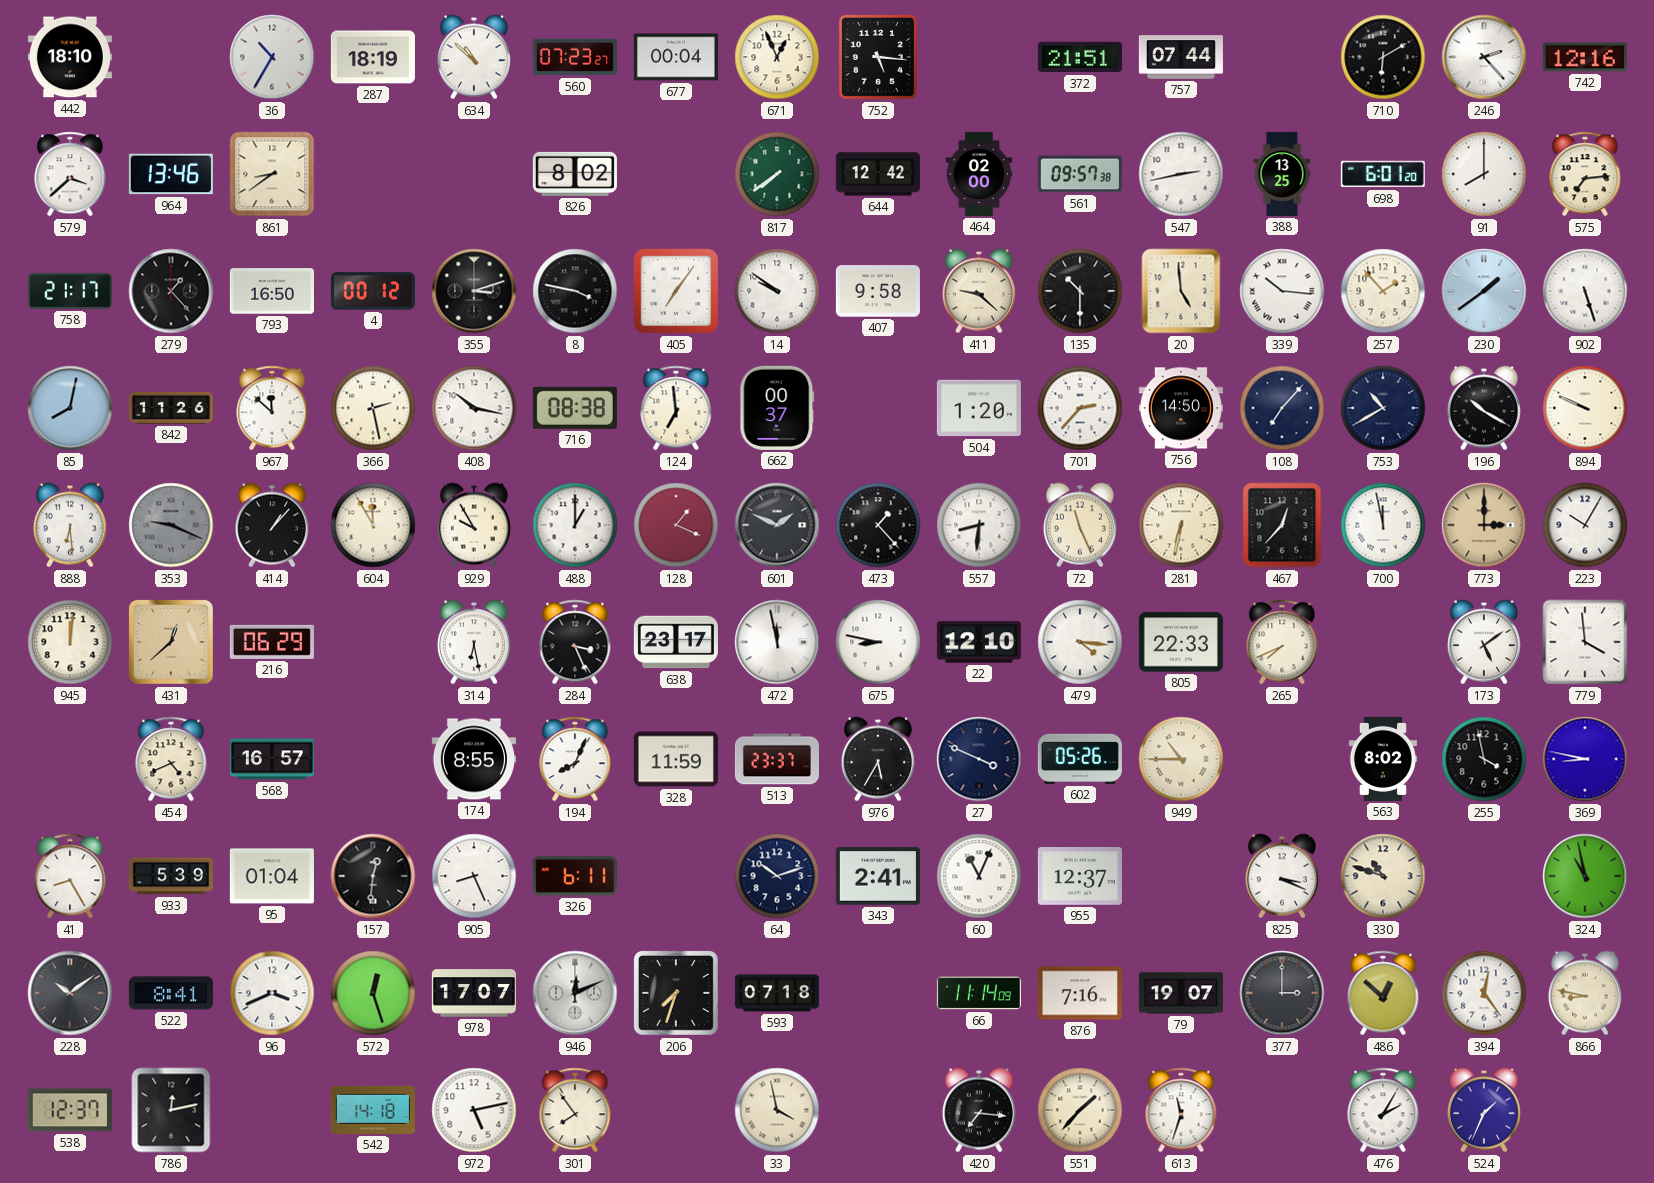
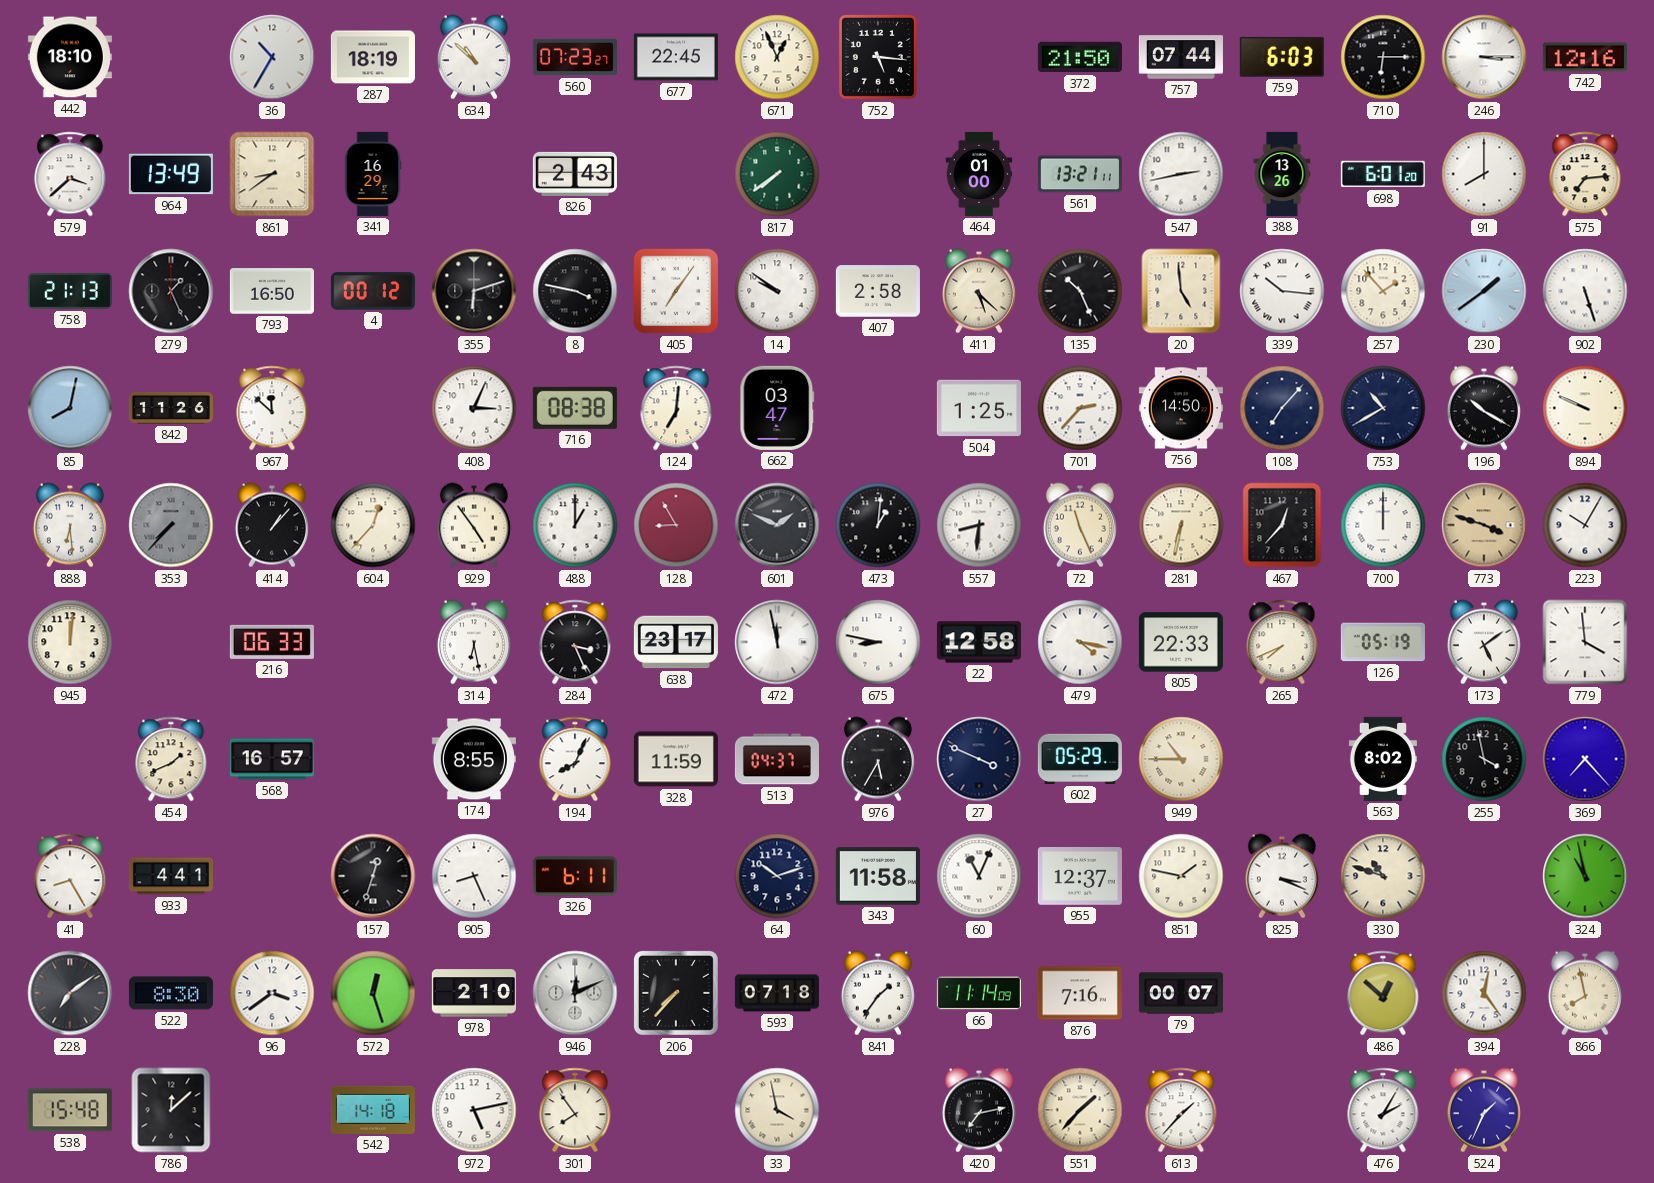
677: 00:04 -> 22:45
372: 21:51 -> 21:50
759: none -> 6:03
710: 6:10 -> 6:15
246: 2:23 -> 3:15
964: 13:46 -> 13:49
341: none -> 16:29
826: 8:02 -> 2:43
644: 12:42 -> none
464: 02:00 -> 01:00
561: 09:57 -> 13:21
388: 13:25 -> 13:26
758: 21:17 -> 21:13
279: 1:23 -> 1:26
355: 3:12 -> 6:12
407: 9:58 -> 2:58
411: 9:22 -> 5:22
135: 10:30 -> 10:26
366: 2:28 -> none
408: 10:17 -> 3:04
124: 6:59 -> 7:01
662: 00:37 -> 03:47
504: 1:20 -> 1:25
353: 9:19 -> 7:37
604: 11:55 -> 12:37
929: 9:55 -> 4:54
128: 1:19 -> 8:55
473: 1:23 -> 1:01
700: 11:58 -> 12:00
773: 3:00 -> 3:48
431: 12:38 -> none
216: 06:29 -> 06:33
22: 12:10 -> 12:58
479: 4:16 -> 4:17
126: none -> 05:19
454: 4:41 -> 1:41
513: 23:37 -> 04:37
602: 05:26 -> 05:29
369: 8:47 -> 7:23
933: 5:39 -> 4:41
95: 01:04 -> none
157: 12:31 -> 12:33
343: 2:41 -> 11:58
851: none -> 1:47
228: 10:09 -> 7:09
522: 8:41 -> 8:30
96: 3:41 -> 3:39
978: 17:07 -> 2:10
206: 7:33 -> 7:37
841: none -> 1:36
79: 19:07 -> 00:07
377: 3:00 -> none
866: 8:47 -> 7:58
538: 12:37 -> 15:48
786: 12:13 -> 12:08
420: 7:16 -> 7:13
613: 11:33 -> 1:37
